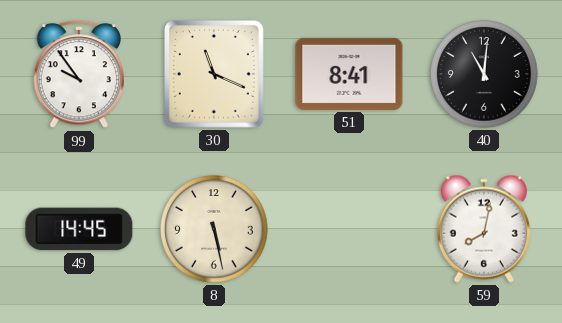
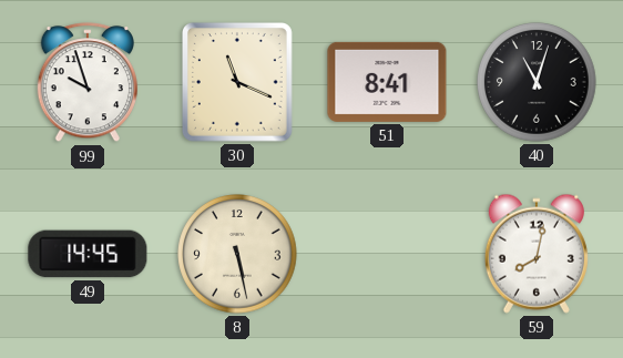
99: 9:54 -> 9:57
40: 11:01 -> 11:03
